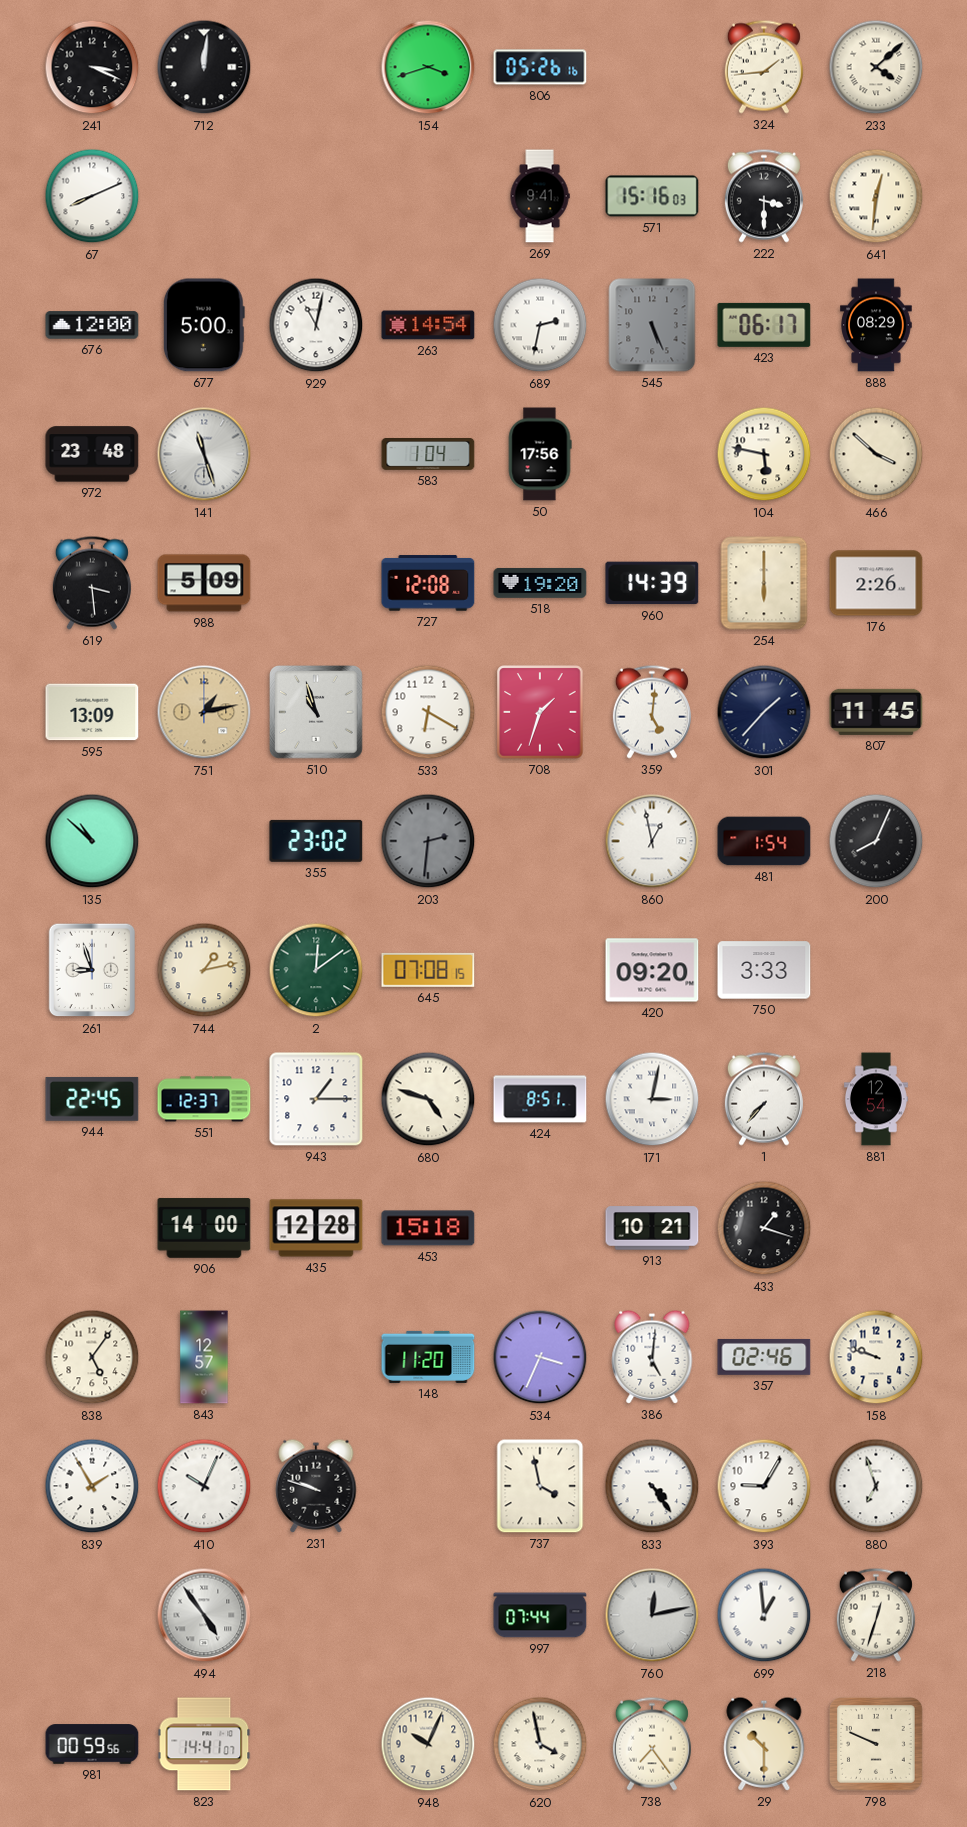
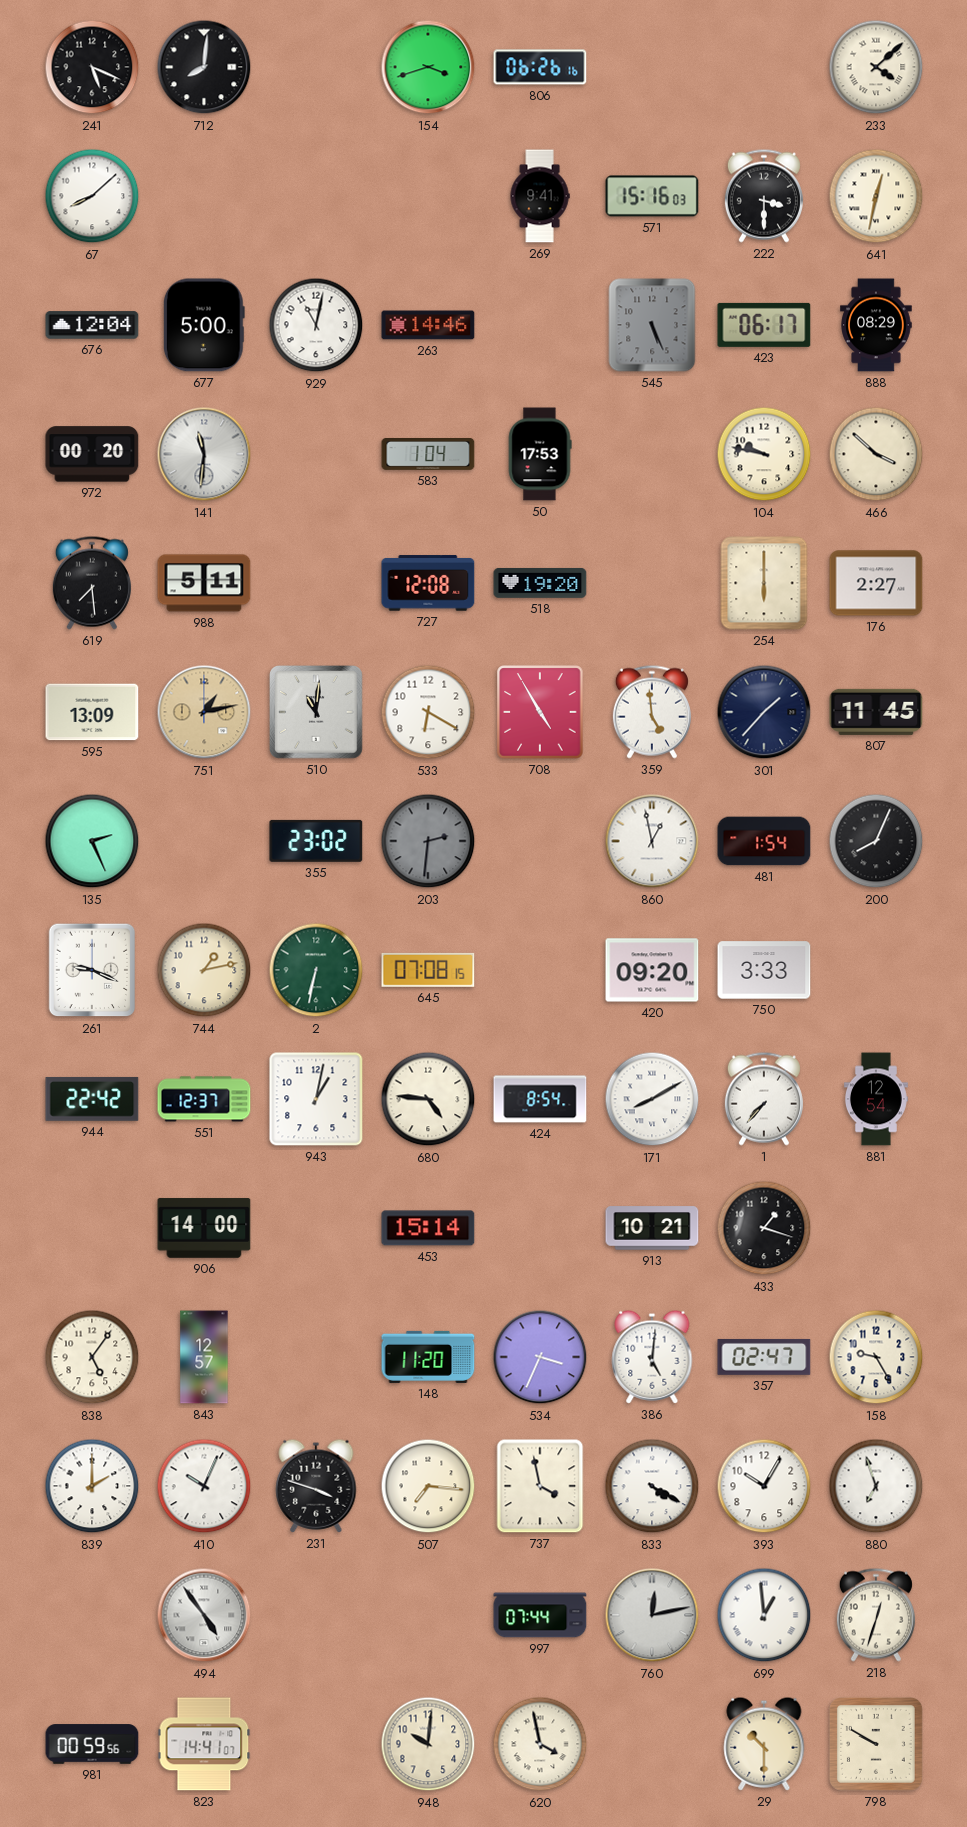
241: 3:19 -> 5:19
712: 12:01 -> 8:01
806: 05:26 -> 06:26
324: 1:44 -> none
67: 8:11 -> 8:08
641: 12:31 -> 12:32
676: 12:00 -> 12:04
263: 14:54 -> 14:46
689: 2:32 -> none
972: 23:48 -> 00:20
141: 11:27 -> 11:31
50: 17:56 -> 17:53
104: 5:47 -> 9:47
619: 3:29 -> 7:29
988: 5:09 -> 5:11
960: 14:39 -> none
176: 2:26 -> 2:27
510: 10:57 -> 11:01
708: 1:33 -> 4:55
359: 5:01 -> 4:59
135: 10:52 -> 2:26
261: 8:57 -> 9:19
2: 12:09 -> 6:32
944: 22:45 -> 22:42
943: 1:15 -> 1:02
680: 4:48 -> 4:46
424: 8:51 -> 8:54
171: 3:02 -> 8:10
435: 12:28 -> none
453: 15:18 -> 15:14
357: 02:46 -> 02:47
158: 9:48 -> 9:25
839: 1:55 -> 2:00
231: 9:48 -> 3:48
507: none -> 7:16
833: 4:24 -> 4:20
393: 9:05 -> 10:05
948: 10:04 -> 10:01
738: 7:24 -> none
798: 9:49 -> 9:50
